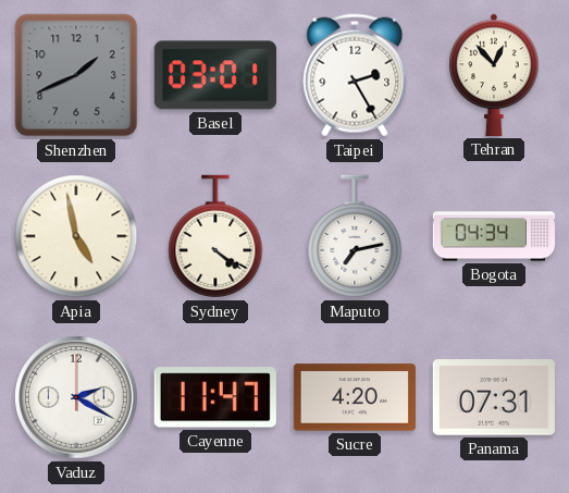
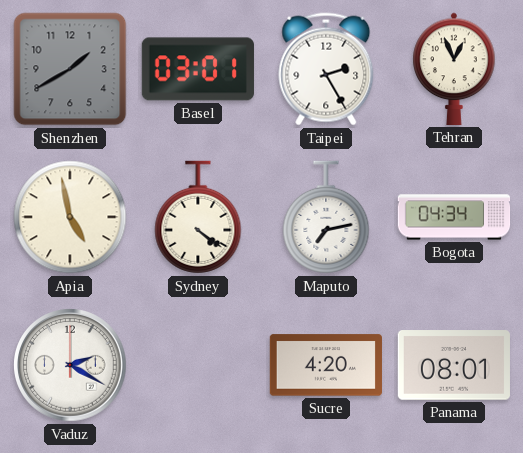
Shenzhen: 1:41 -> 1:40
Tehran: 12:53 -> 12:56
Cayenne: 11:47 -> none
Panama: 07:31 -> 08:01
